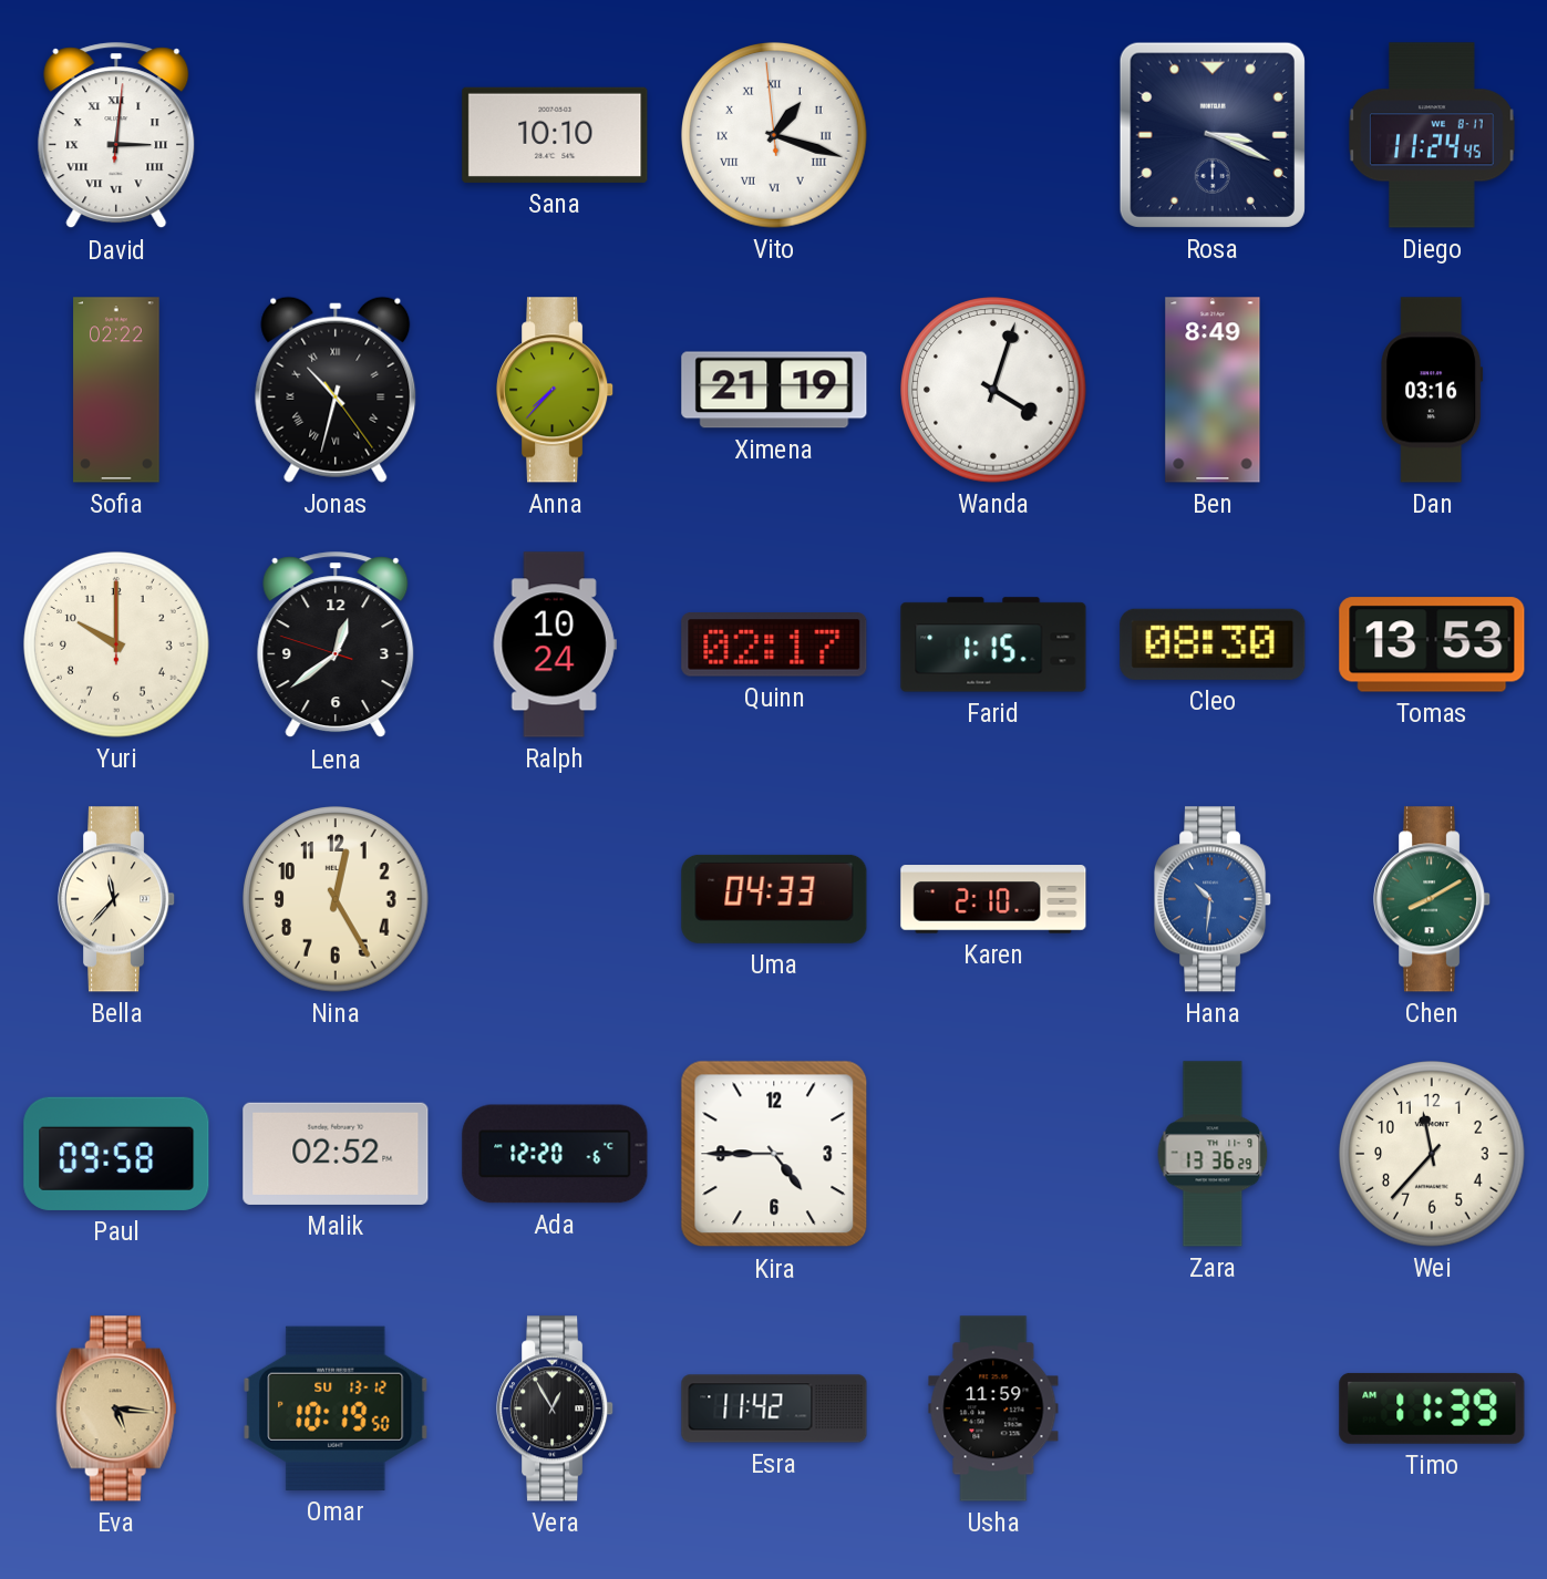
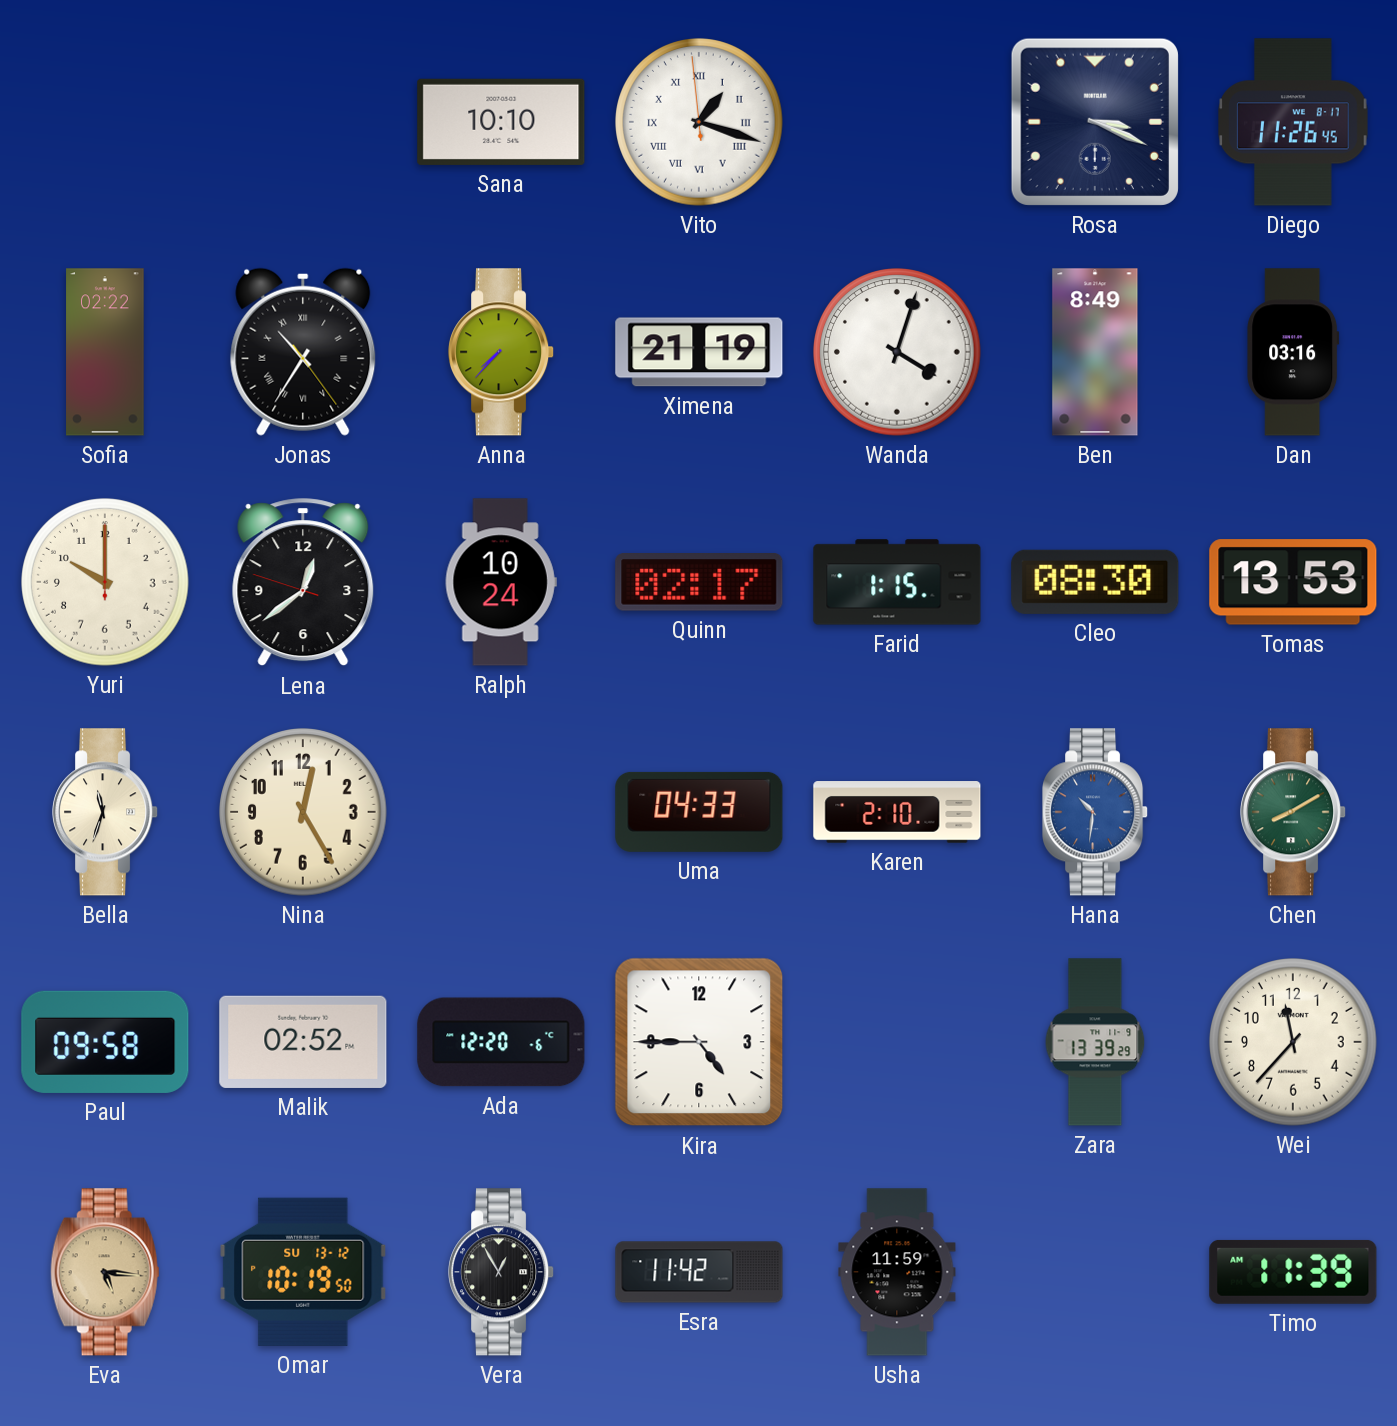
David: 3:01 -> none
Diego: 11:24 -> 11:26
Jonas: 10:32 -> 10:35
Bella: 11:37 -> 11:33
Zara: 13:36 -> 13:39
